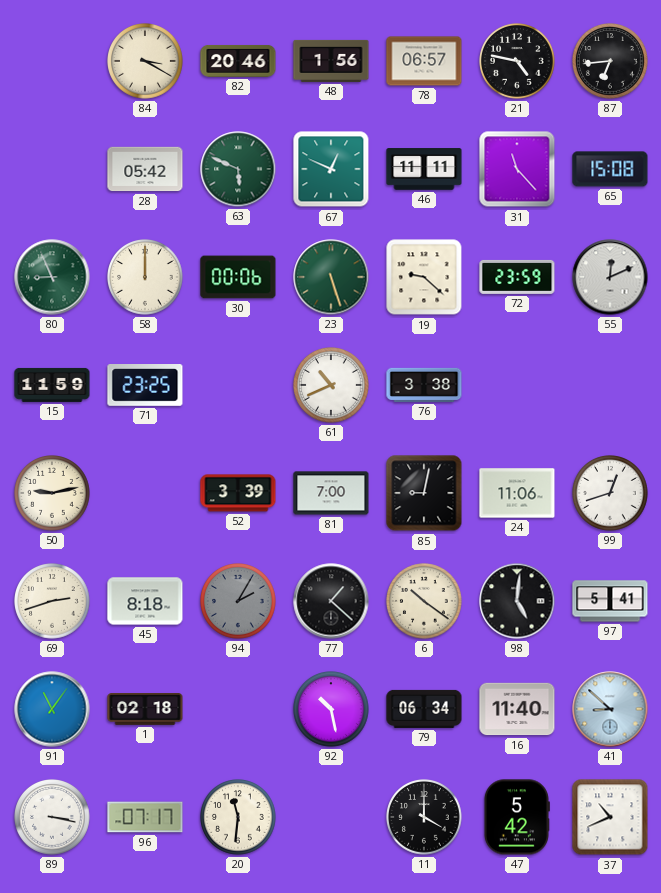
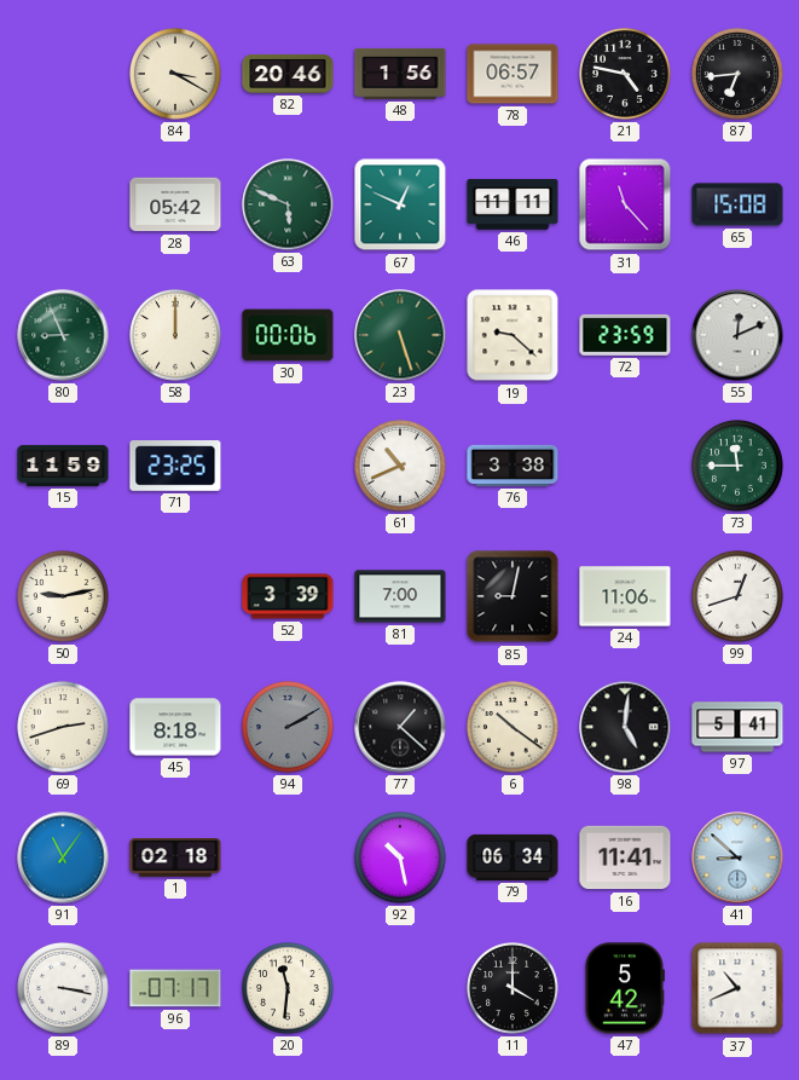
73: none -> 11:45
94: 2:05 -> 2:10
16: 11:40 -> 11:41
